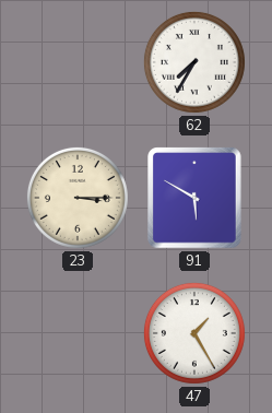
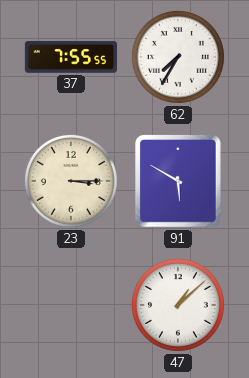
37: none -> 7:55
47: 1:25 -> 1:08
